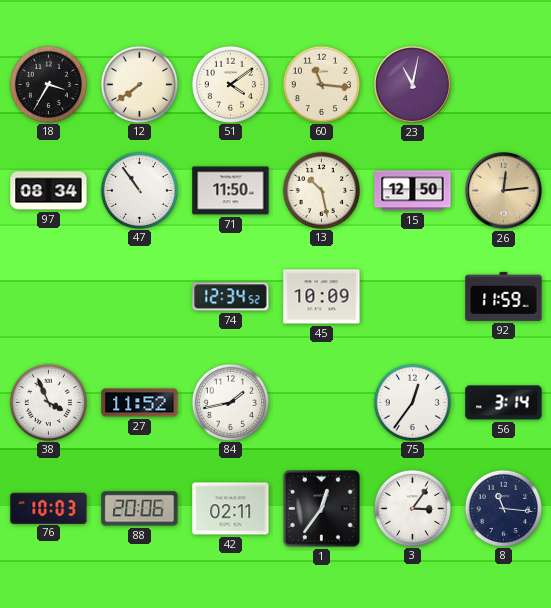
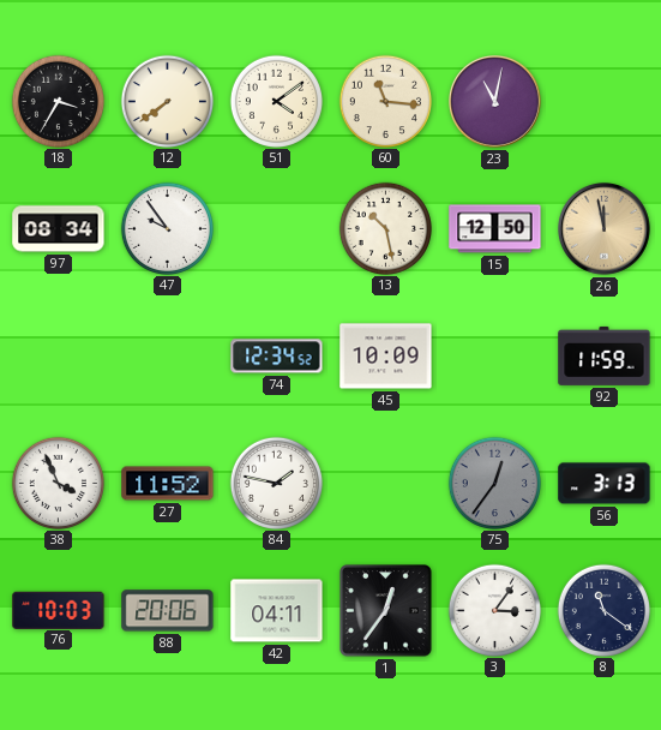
47: 10:54 -> 9:54
71: 11:50 -> none
26: 12:14 -> 11:58
84: 1:43 -> 1:47
75 dial: white -> grey
56: 3:14 -> 3:13
42: 02:11 -> 04:11
8: 11:16 -> 11:21
